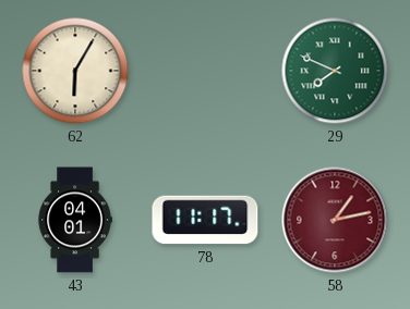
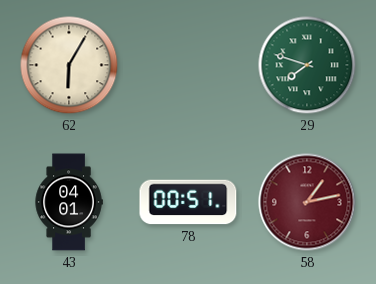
29: 7:49 -> 7:48
78: 11:17 -> 00:51
